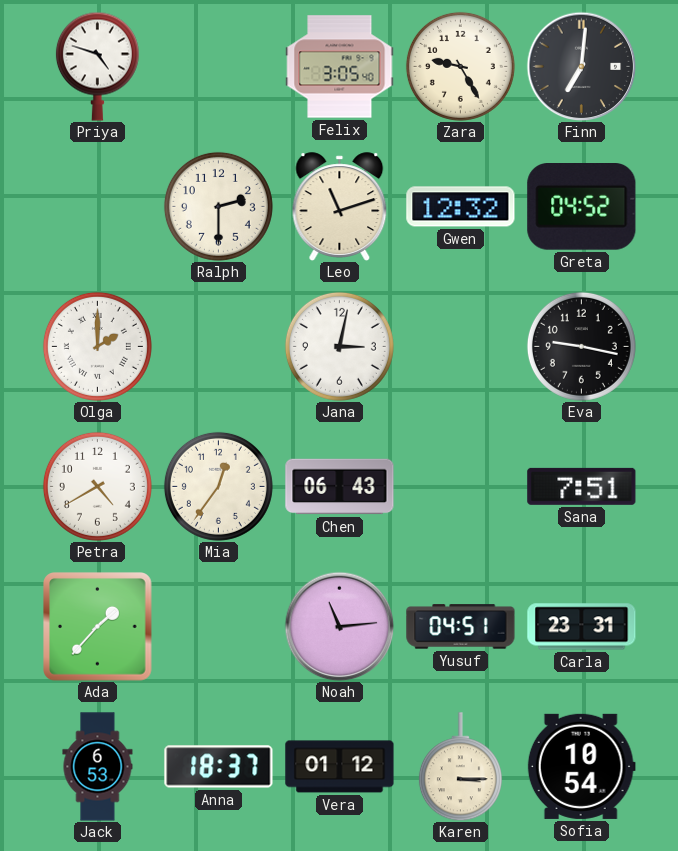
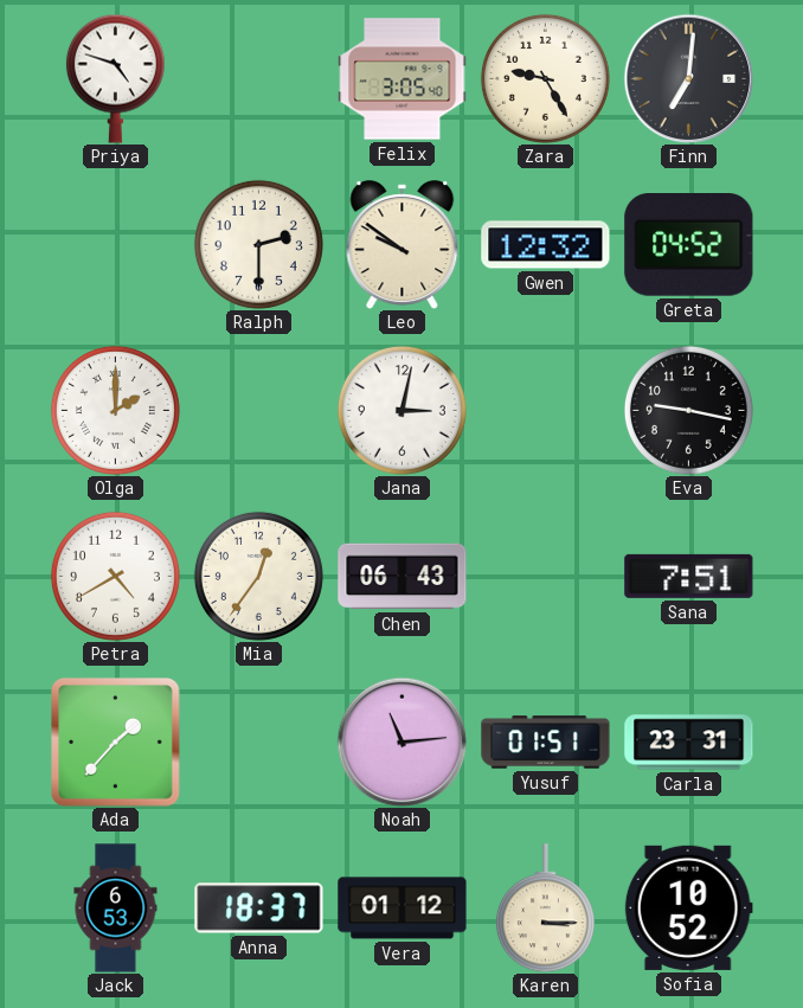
Leo: 11:12 -> 9:51
Yusuf: 04:51 -> 01:51
Sofia: 10:54 -> 10:52
